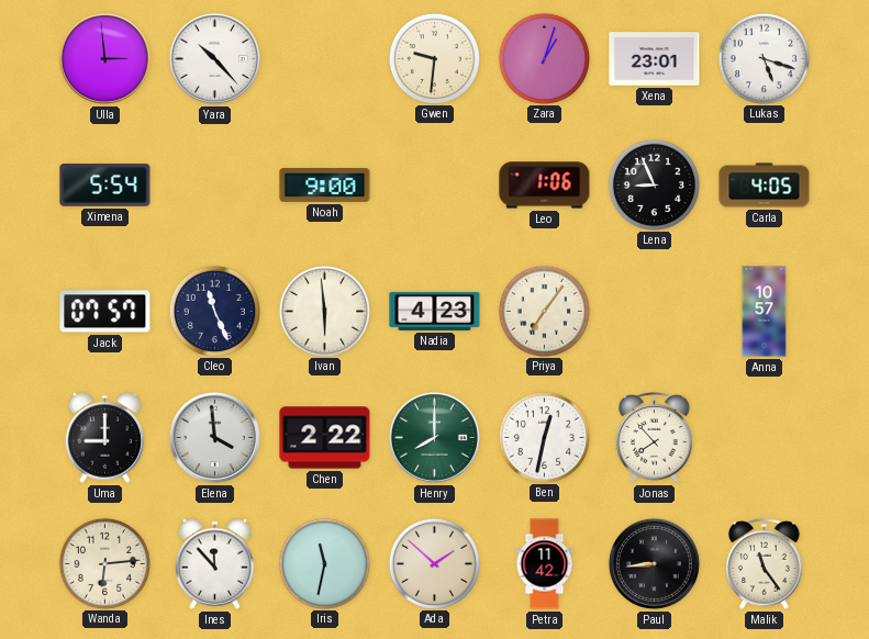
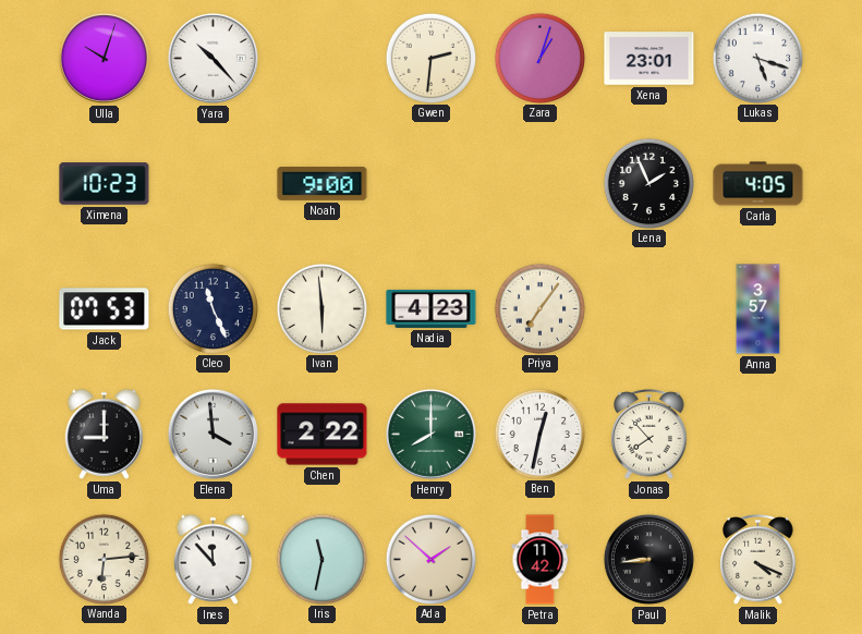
Ulla: 2:59 -> 10:03
Gwen: 9:31 -> 2:31
Ximena: 5:54 -> 10:23
Leo: 1:06 -> none
Lena: 8:56 -> 1:56
Jack: 07:57 -> 07:53
Anna: 10:57 -> 3:57
Malik: 11:24 -> 4:19
